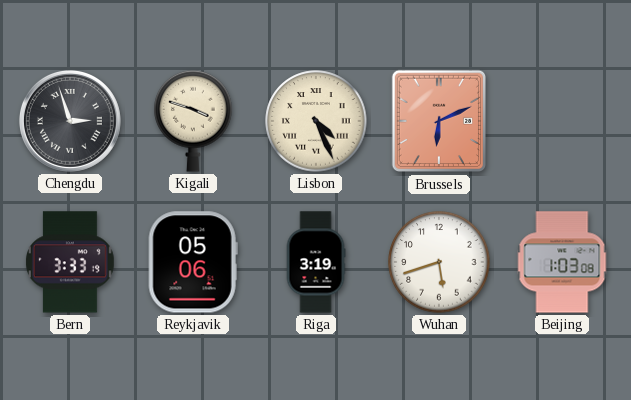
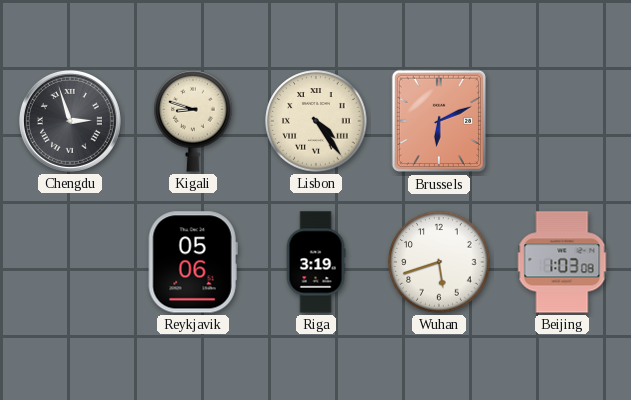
Kigali: 3:48 -> 8:48
Lisbon: 4:26 -> 4:24
Bern: 3:33 -> none
